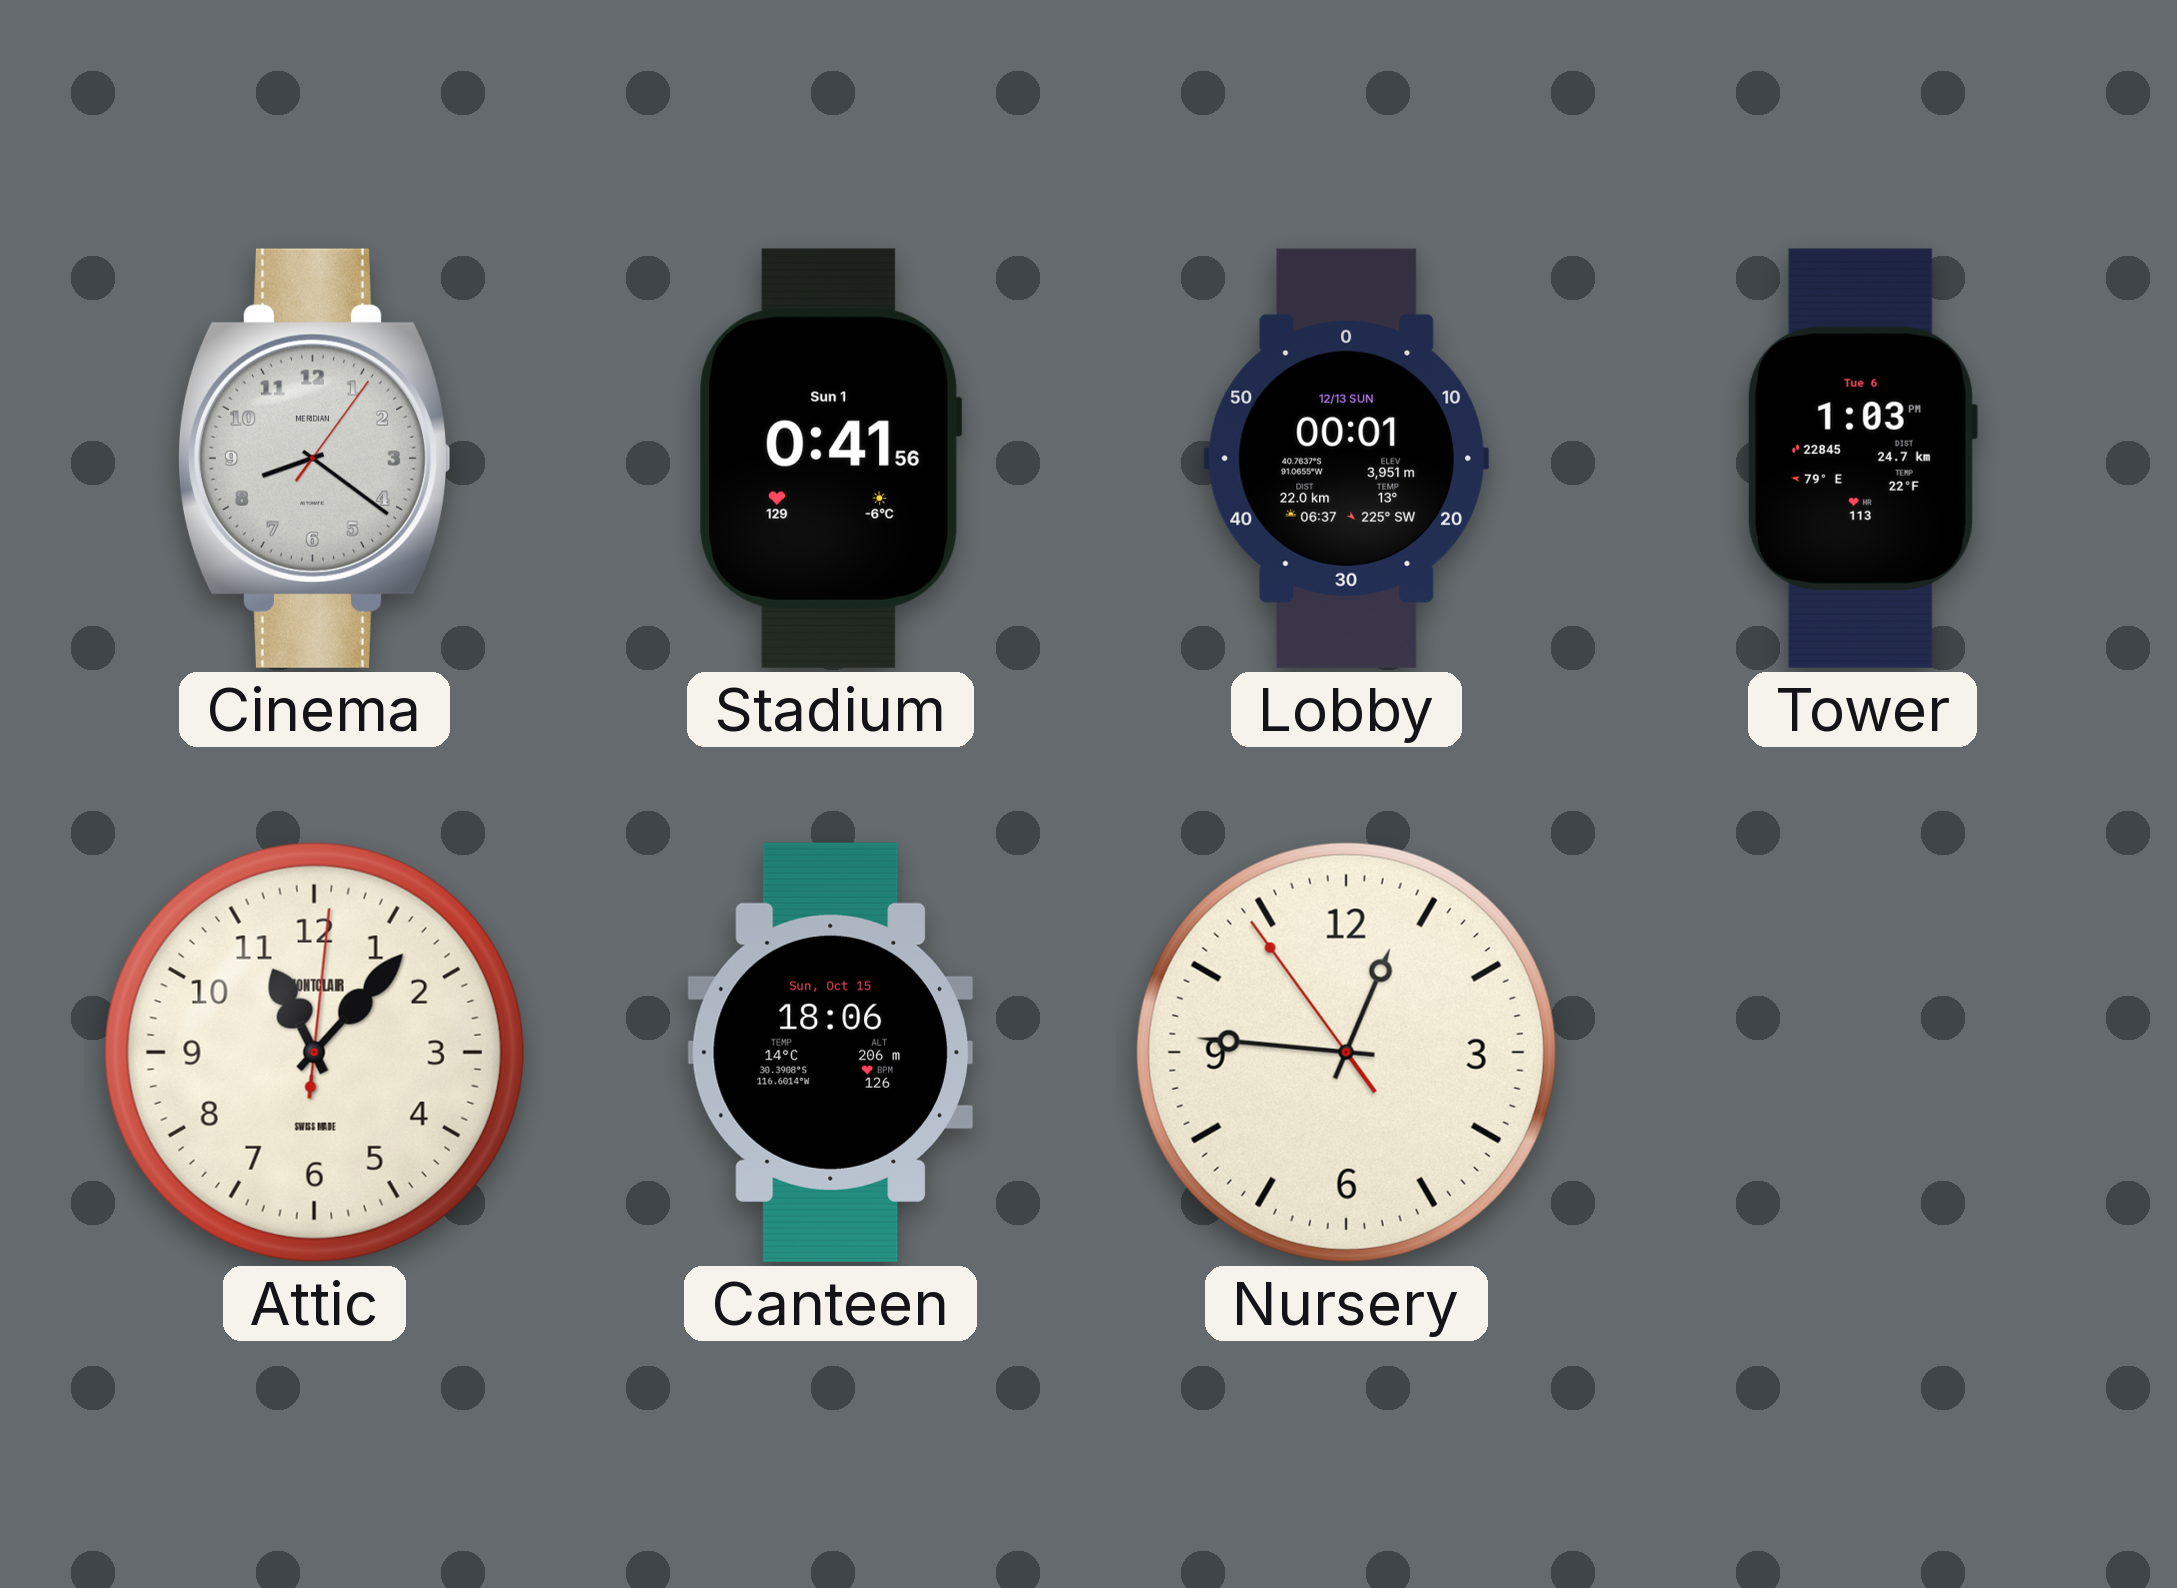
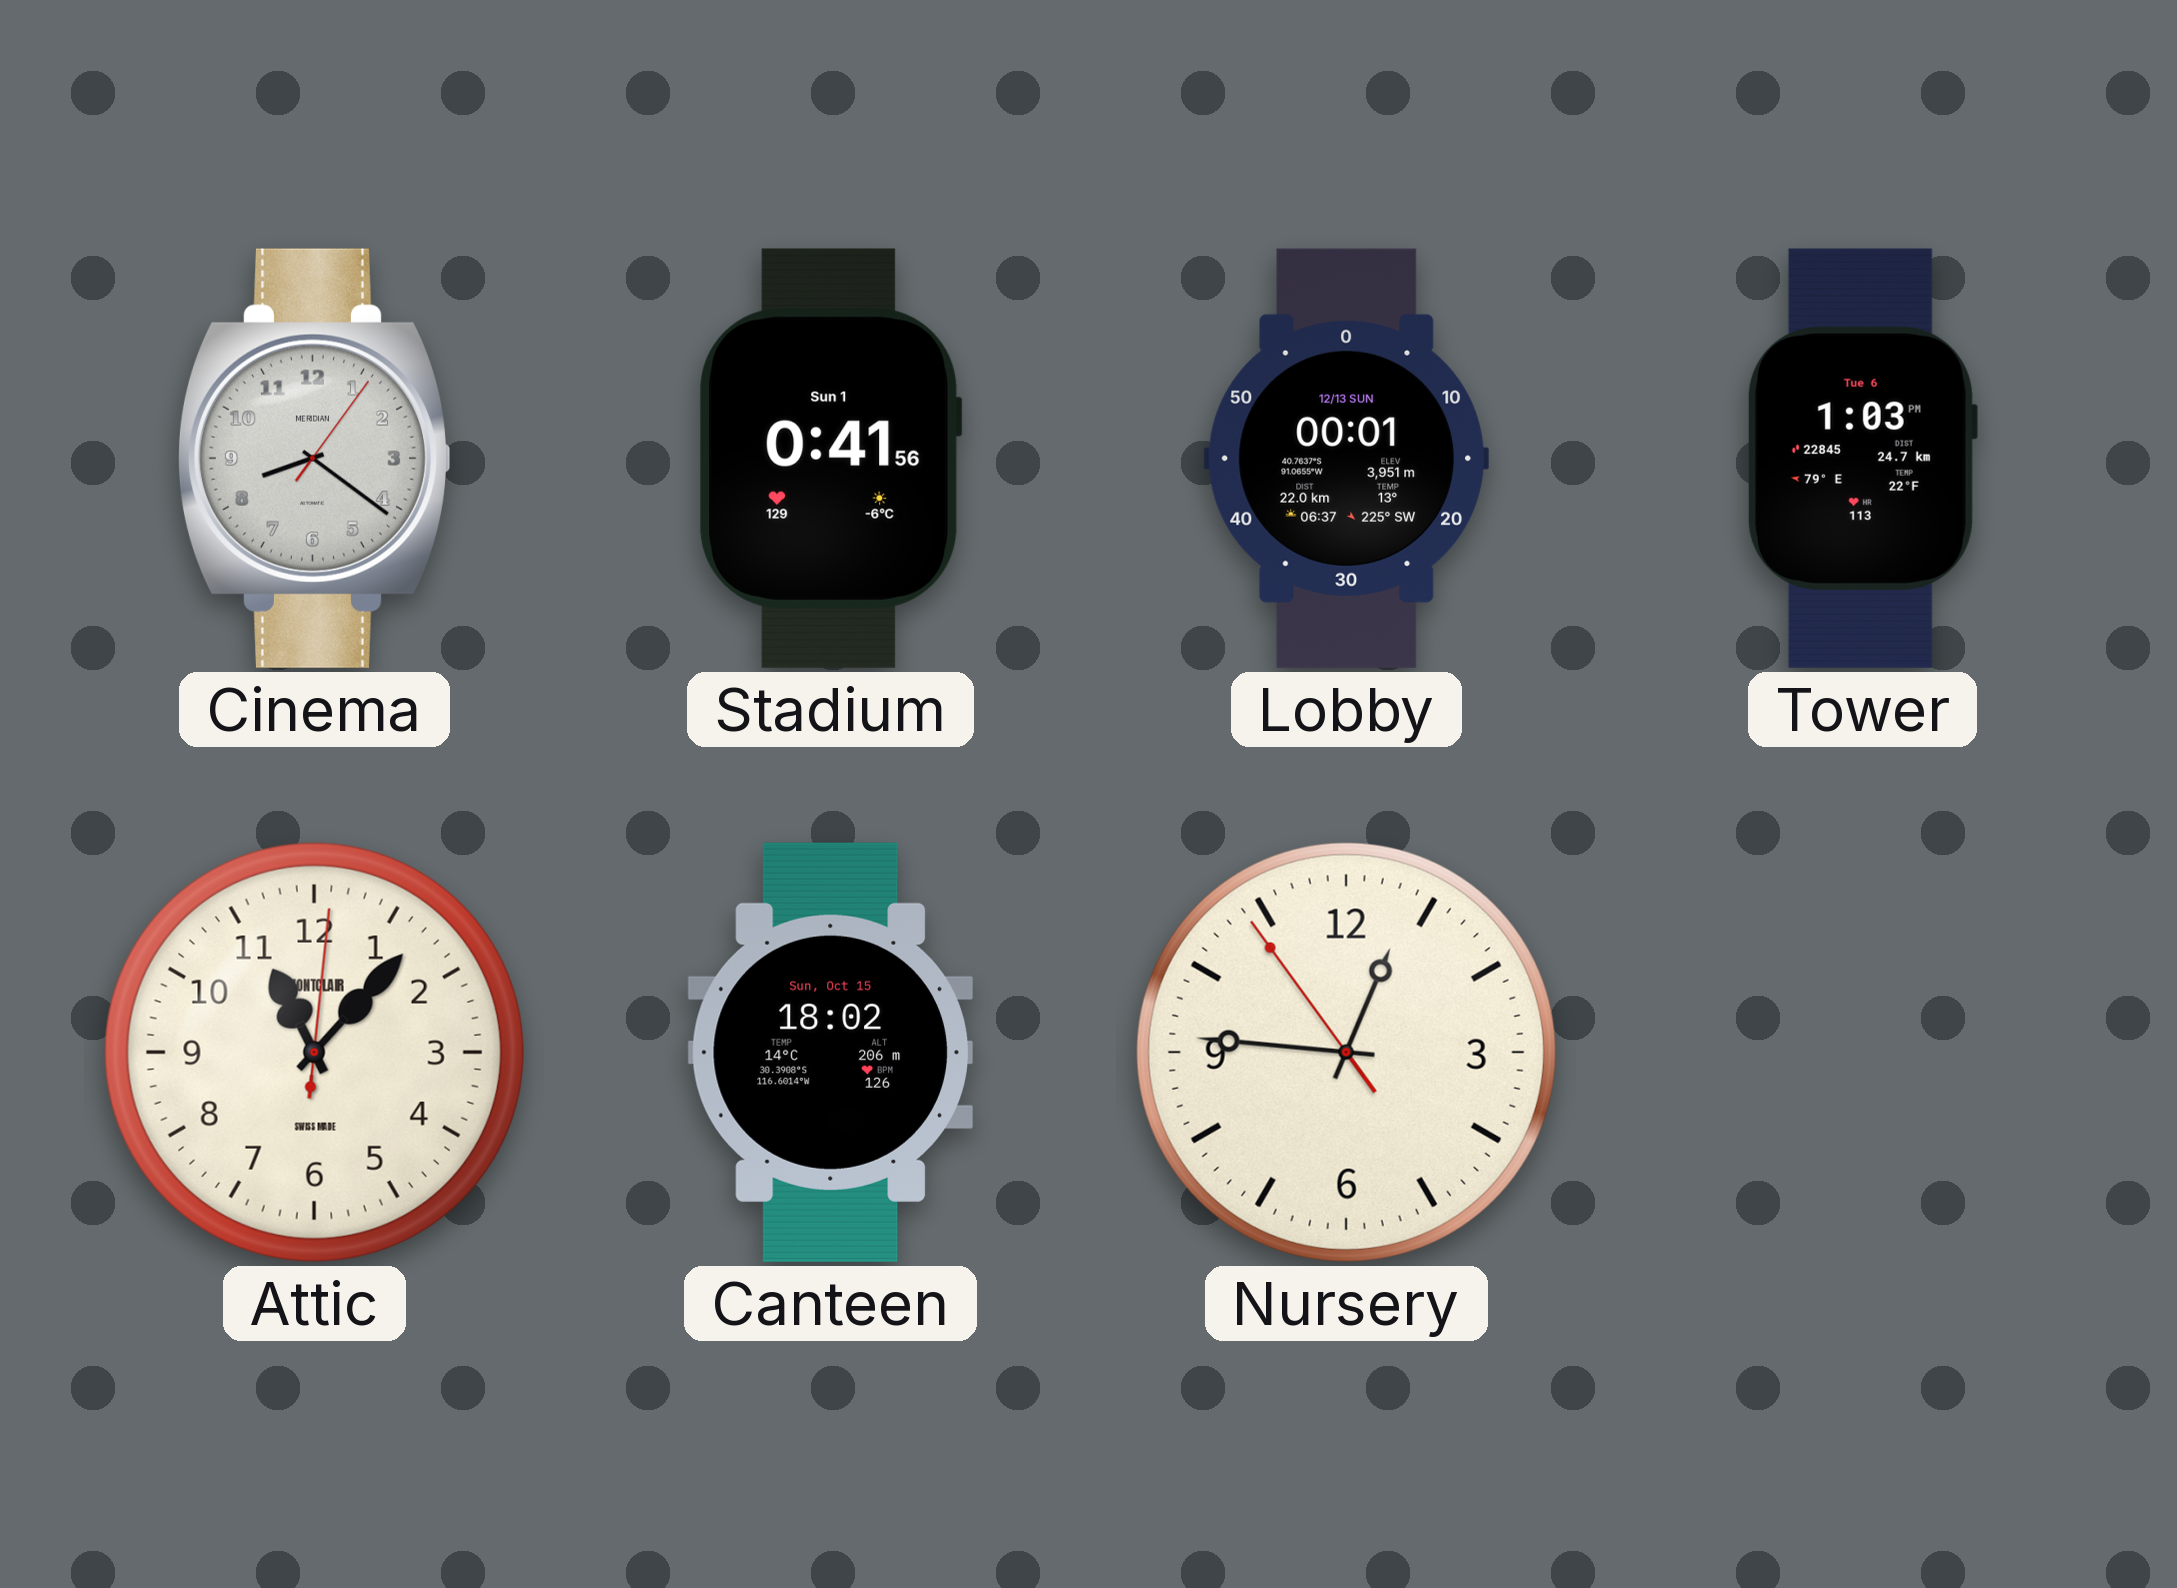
Canteen: 18:06 -> 18:02
